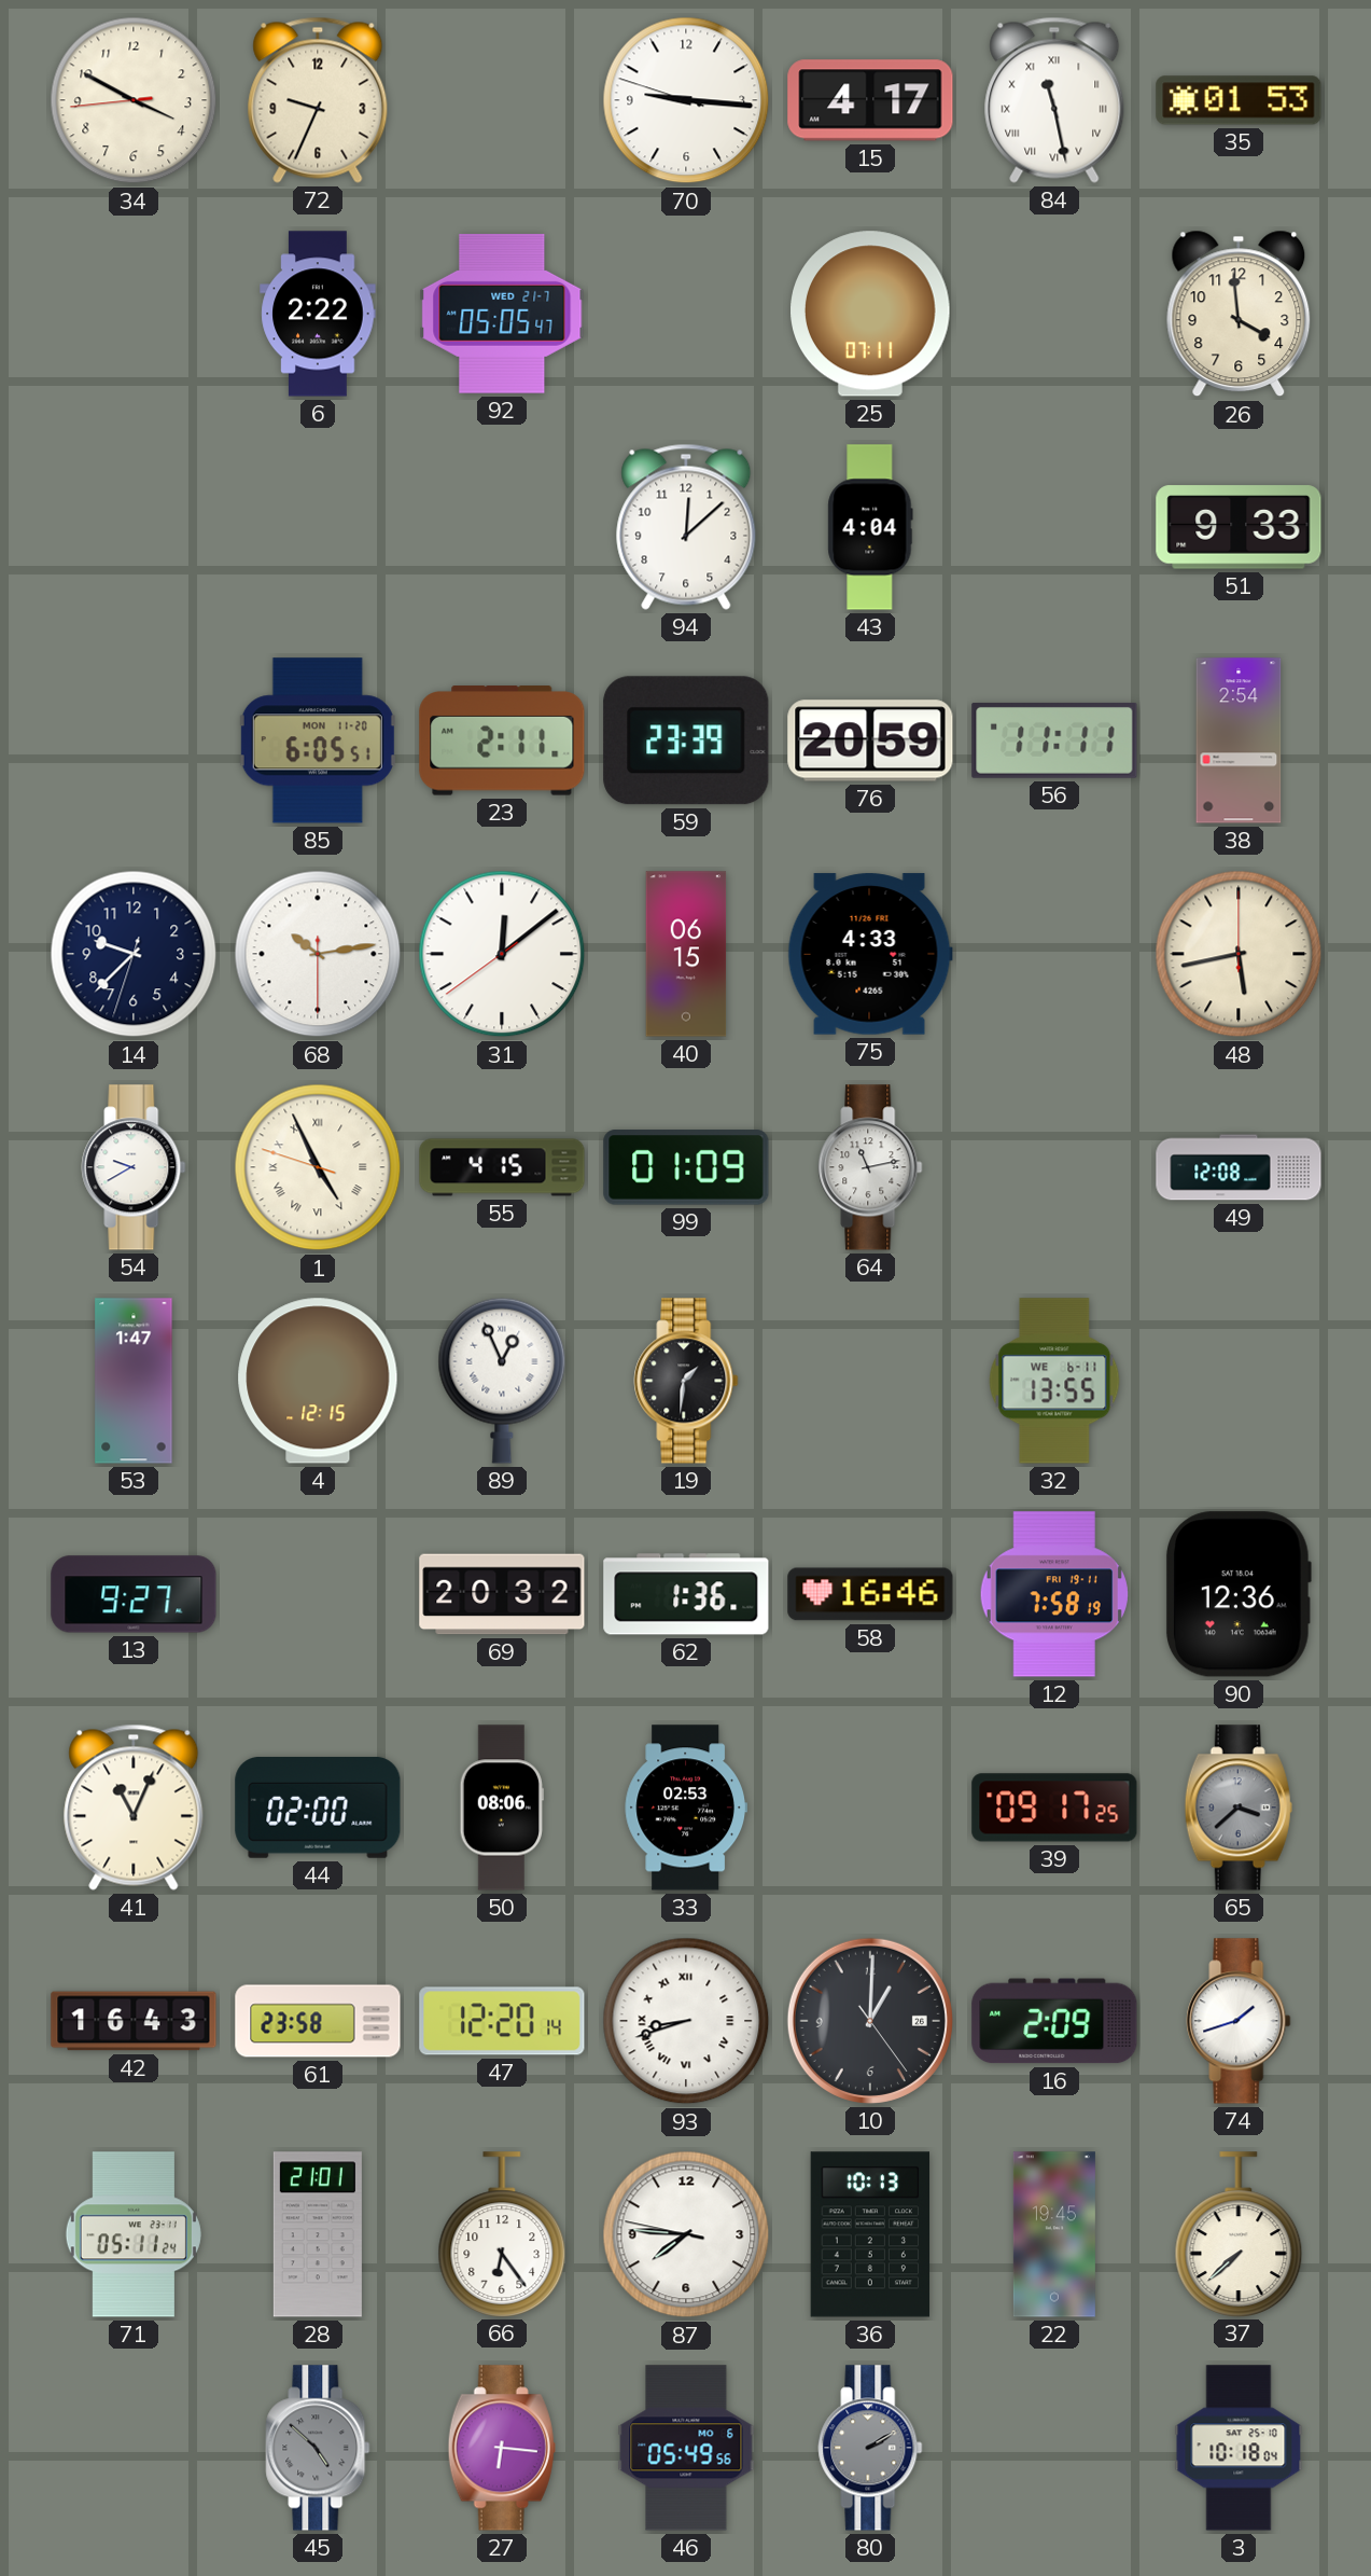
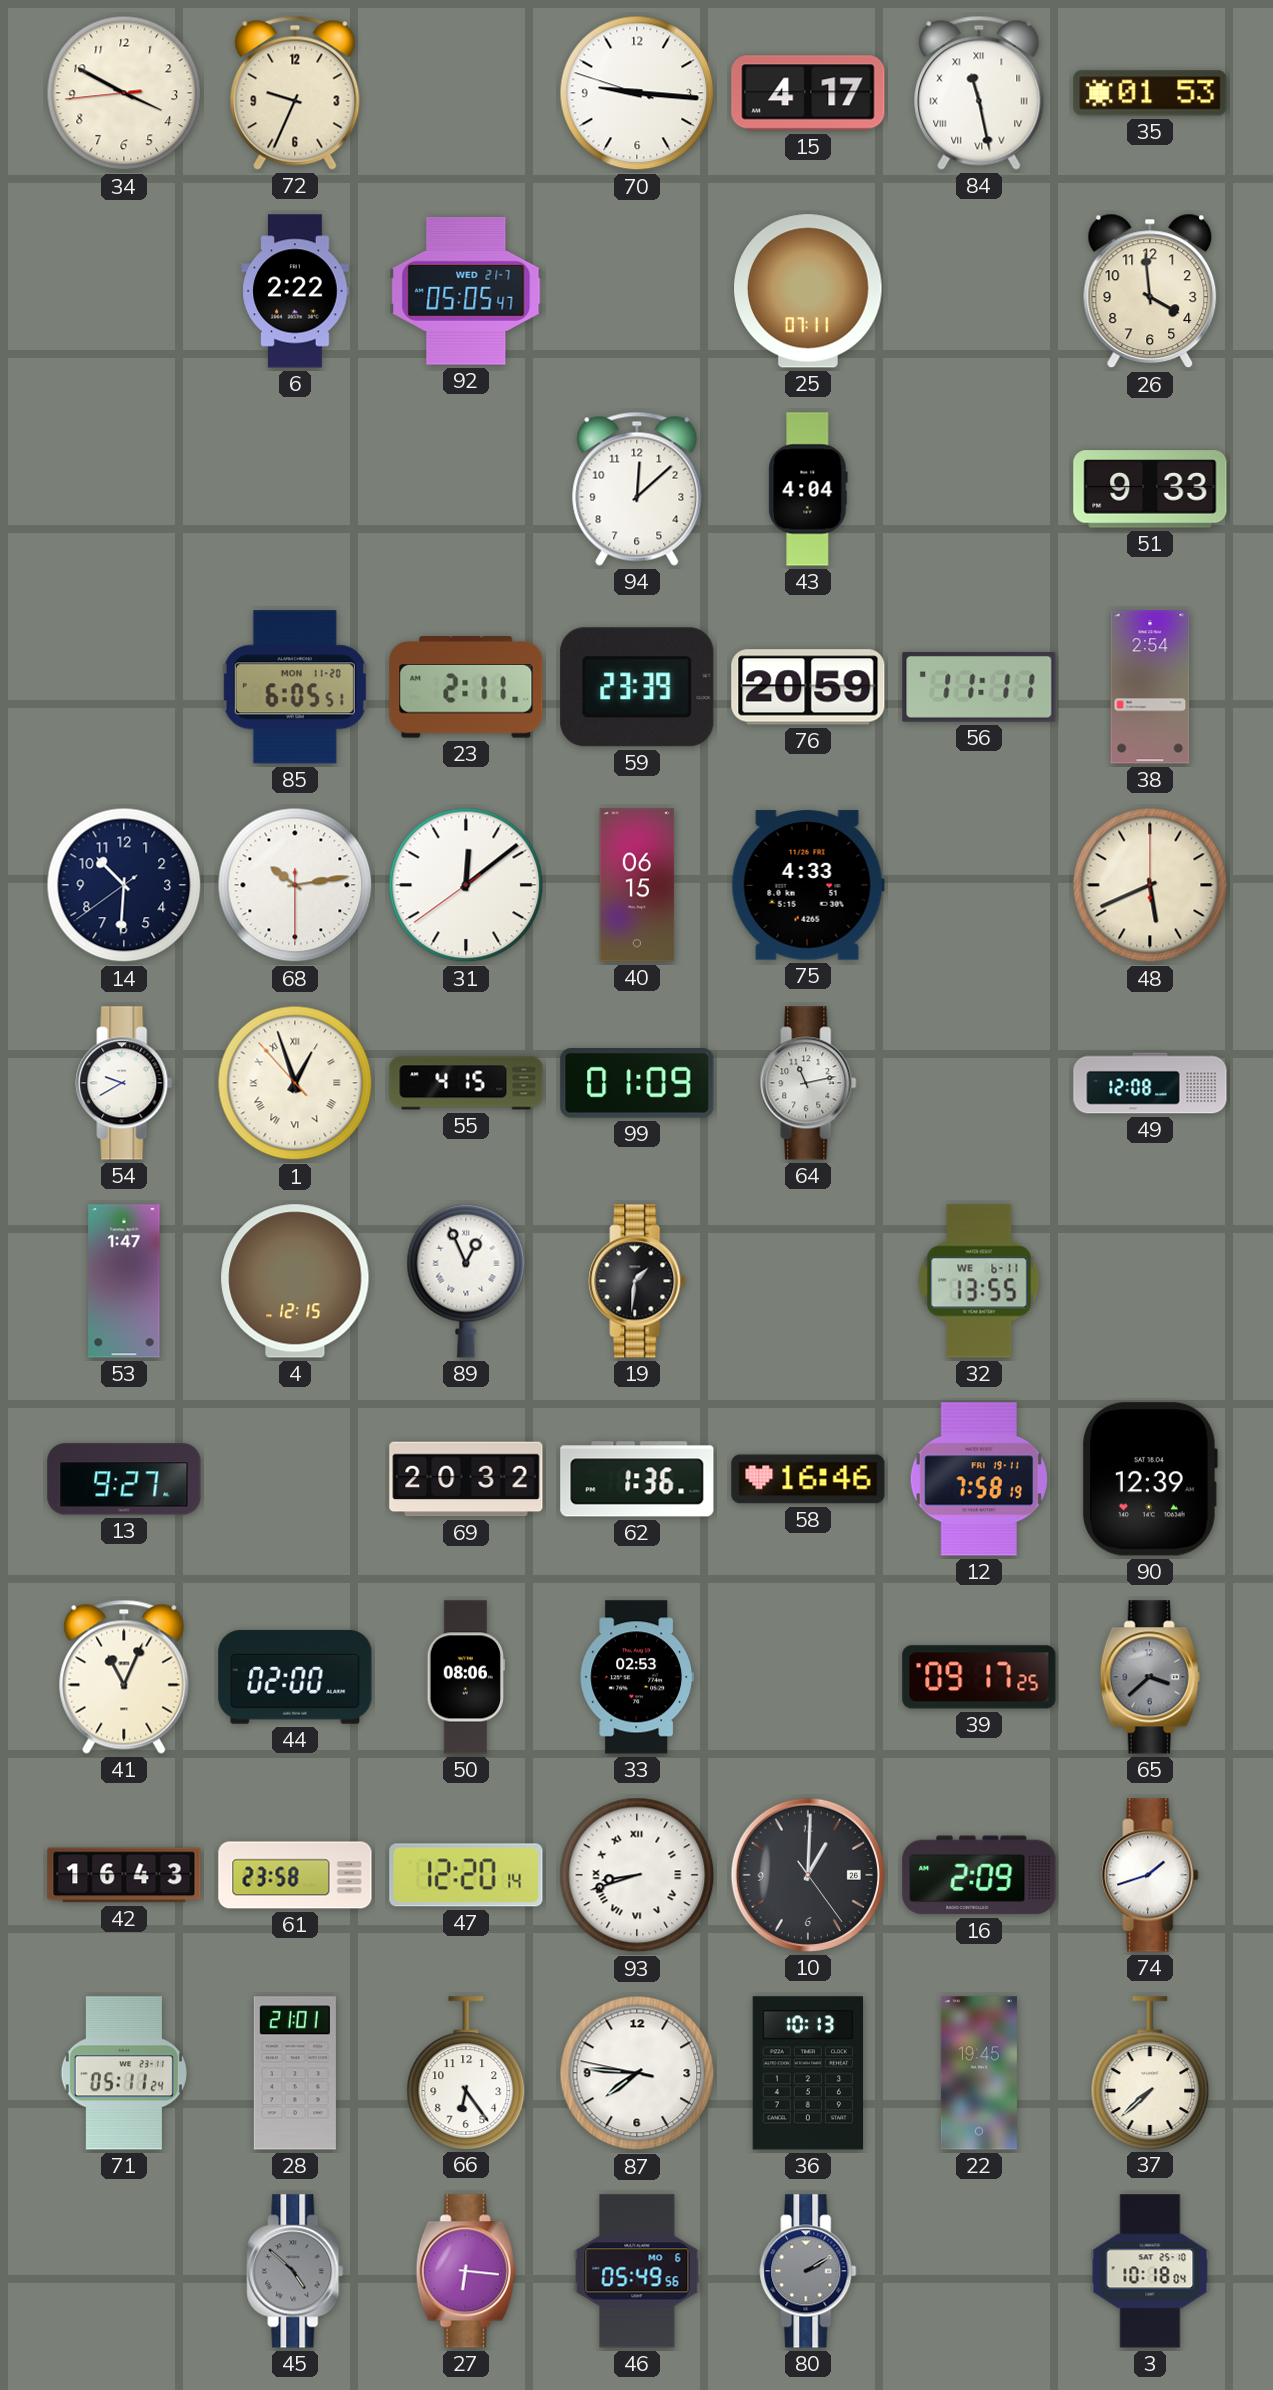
14: 9:37 -> 10:30
48: 5:43 -> 5:41
1: 4:55 -> 12:56
90: 12:36 -> 12:39
